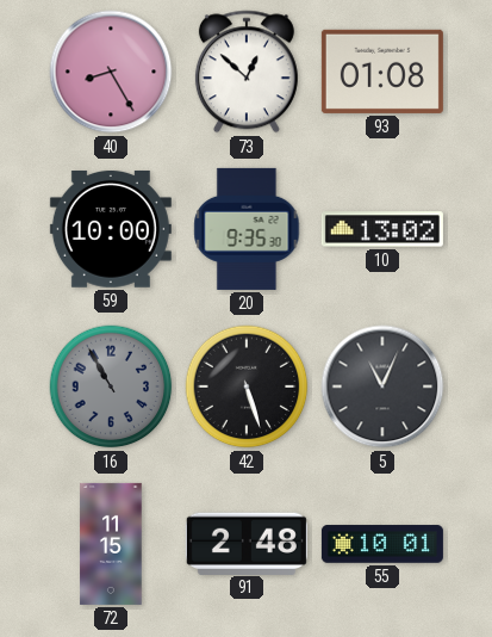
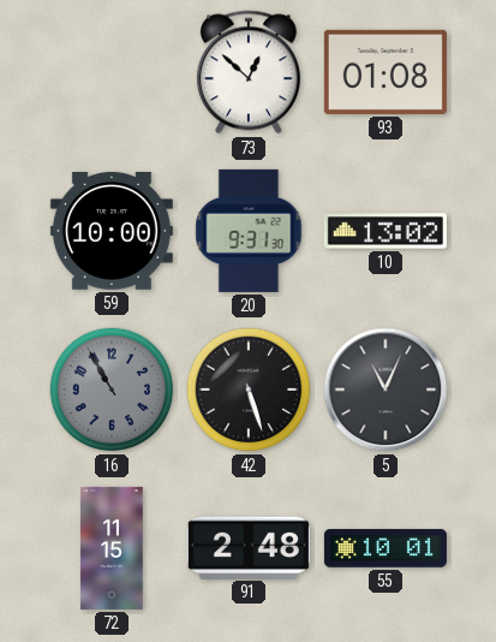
40: 8:25 -> none
20: 9:35 -> 9:31
